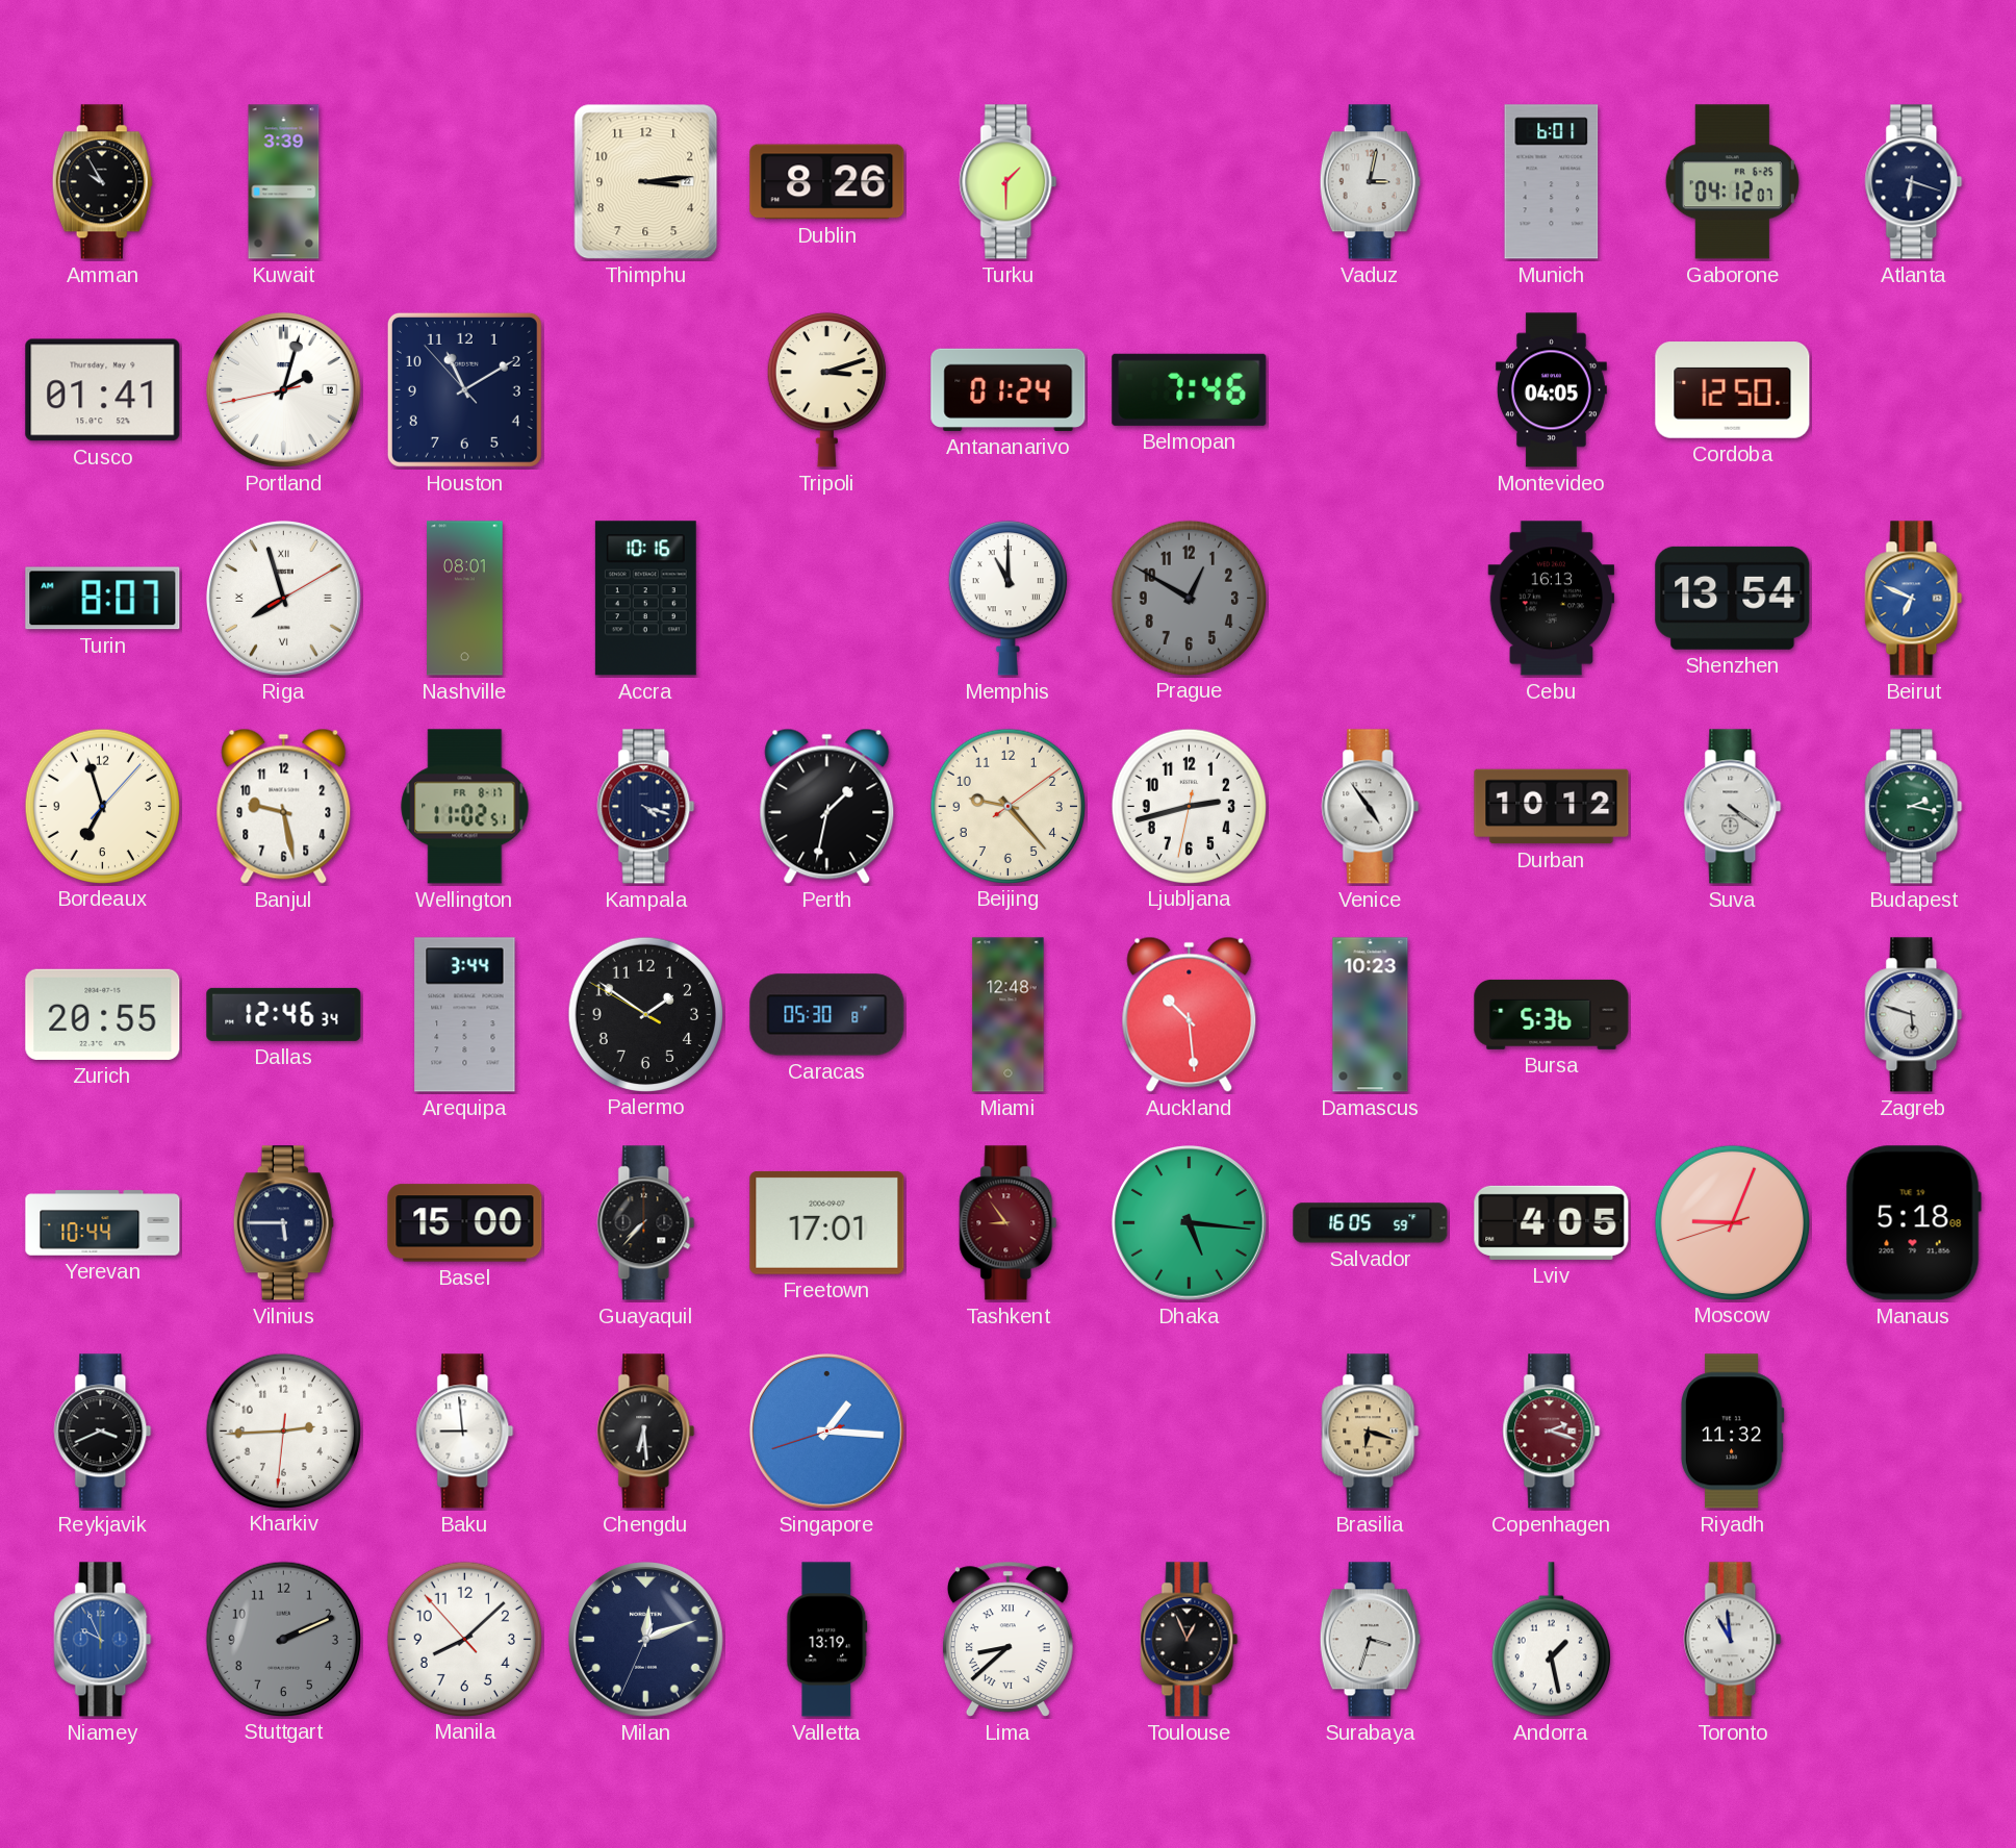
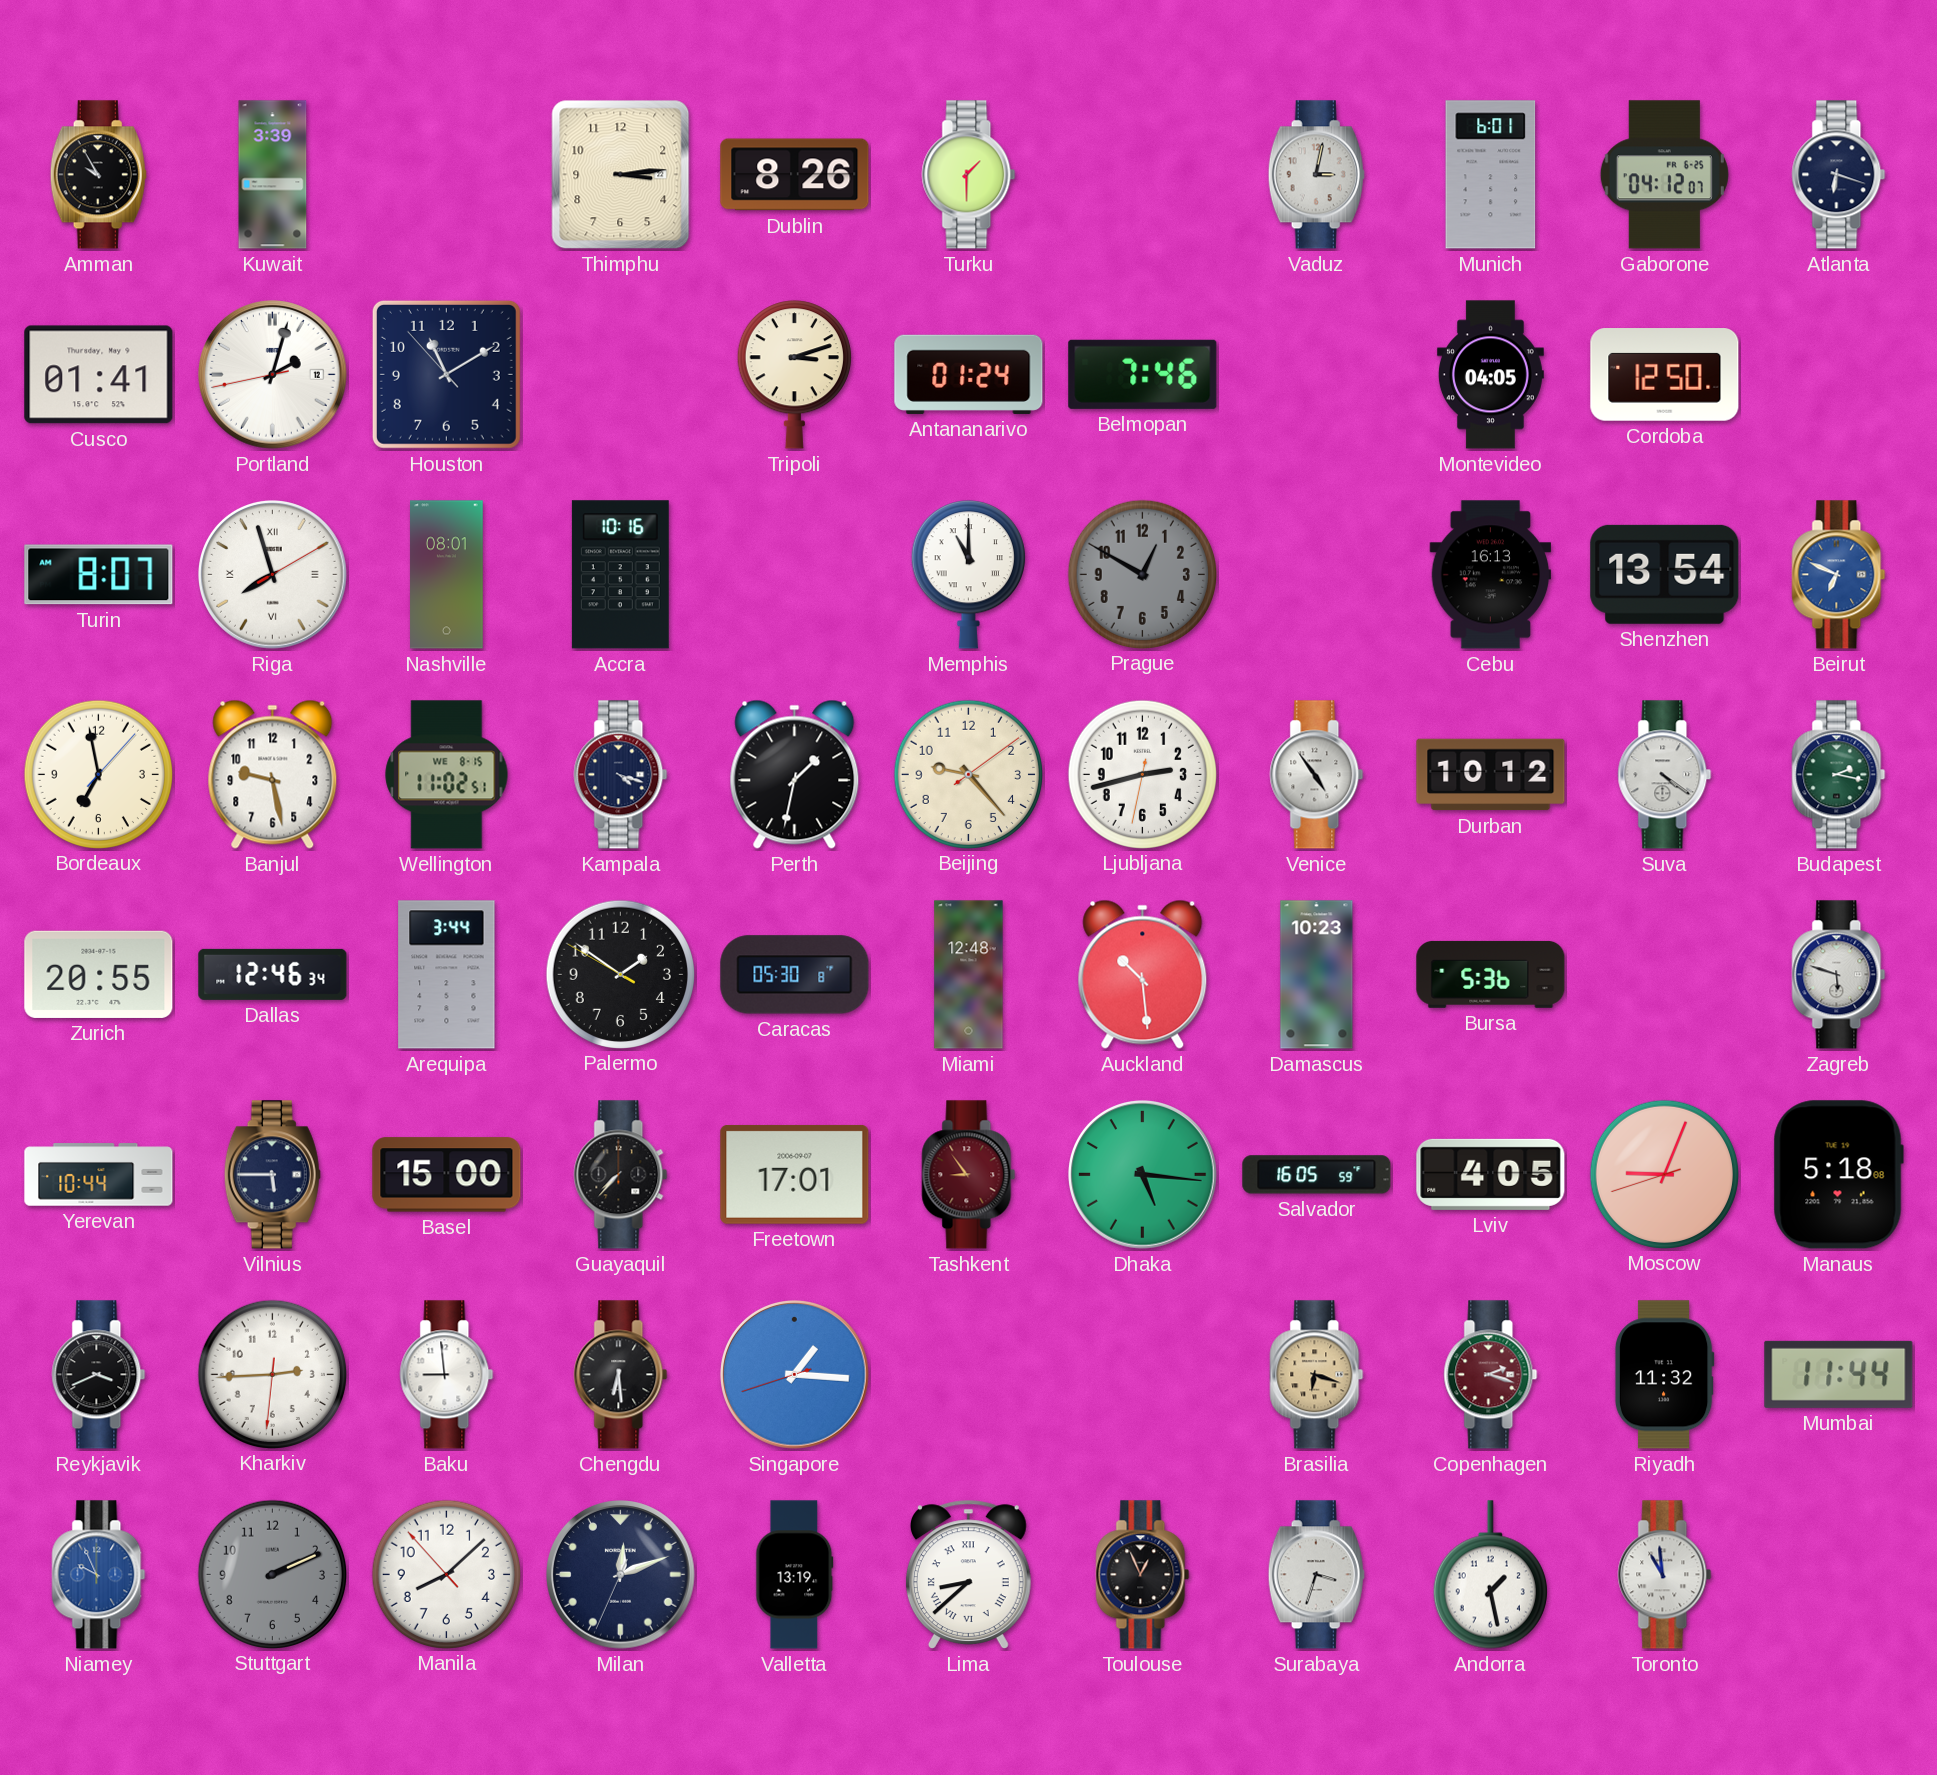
Bordeaux: 6:57 -> 6:58
Wellington date: FR 8-17 -> WE 8-15
Mumbai: none -> 11:44
